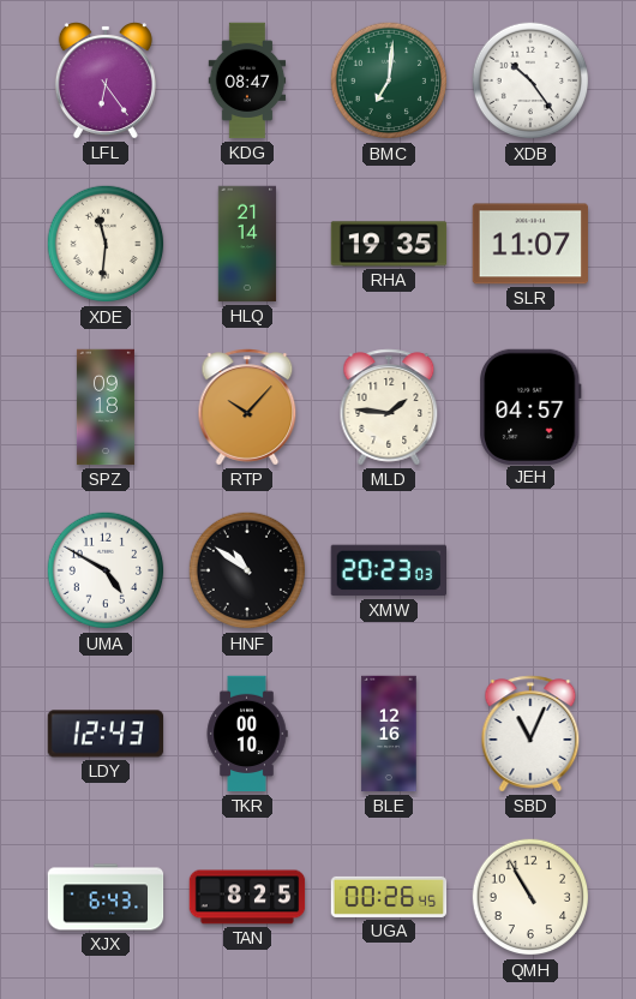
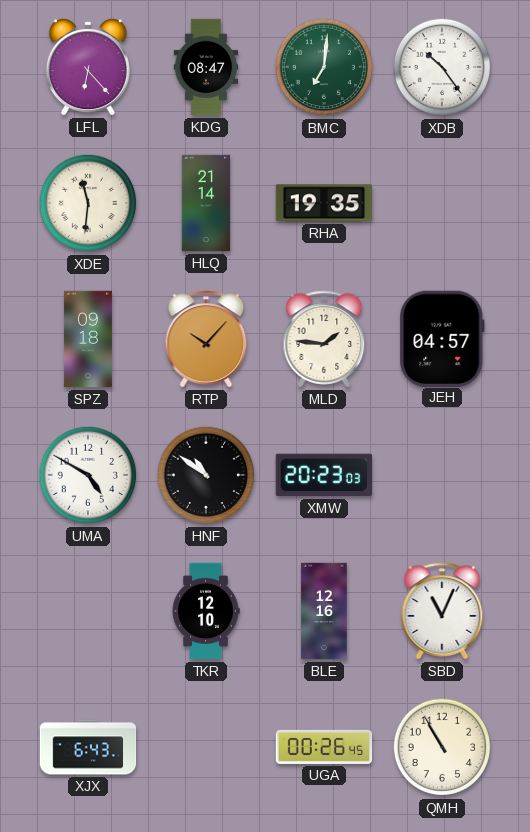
LFL: 6:24 -> 6:23
SLR: 11:07 -> none
LDY: 12:43 -> none
TKR: 00:10 -> 12:10
TAN: 8:25 -> none
